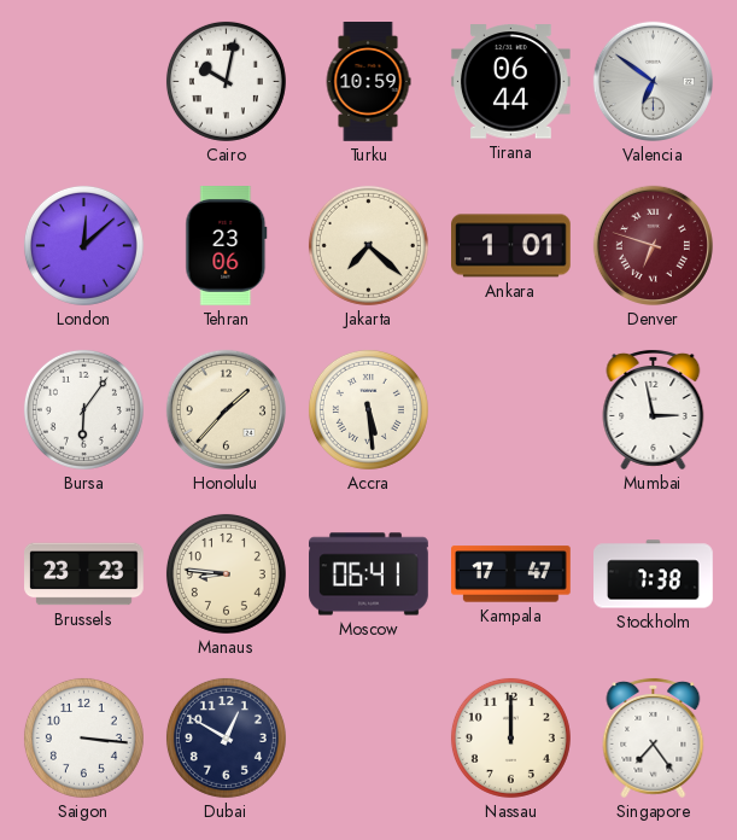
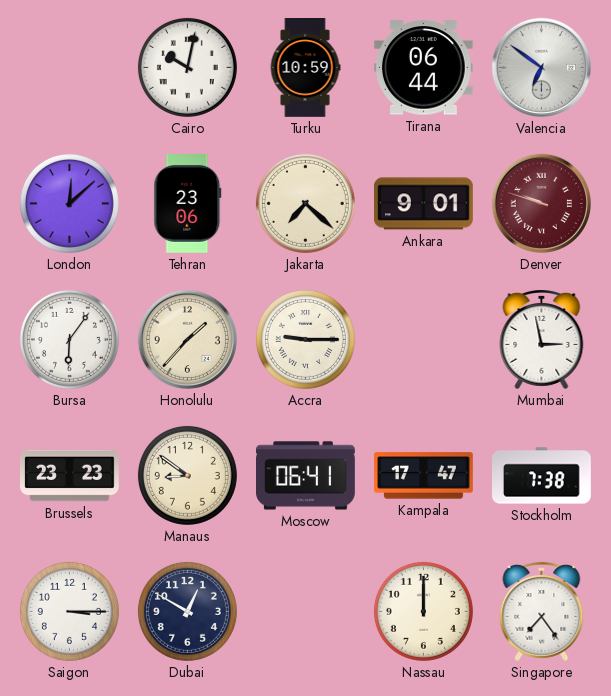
Ankara: 1:01 -> 9:01
Denver: 6:48 -> 9:48
Accra: 5:29 -> 9:15
Manaus: 8:46 -> 8:51
Saigon: 3:16 -> 3:15
